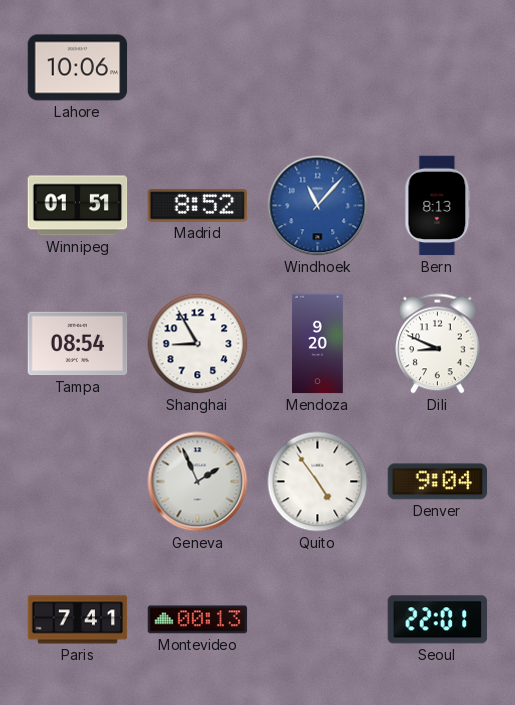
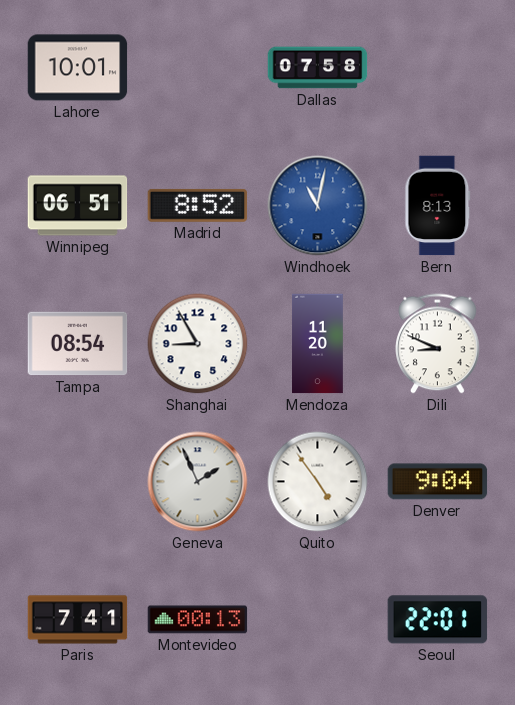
Lahore: 10:06 -> 10:01
Dallas: none -> 07:58
Winnipeg: 01:51 -> 06:51
Windhoek: 11:07 -> 11:02
Mendoza: 9:20 -> 11:20
